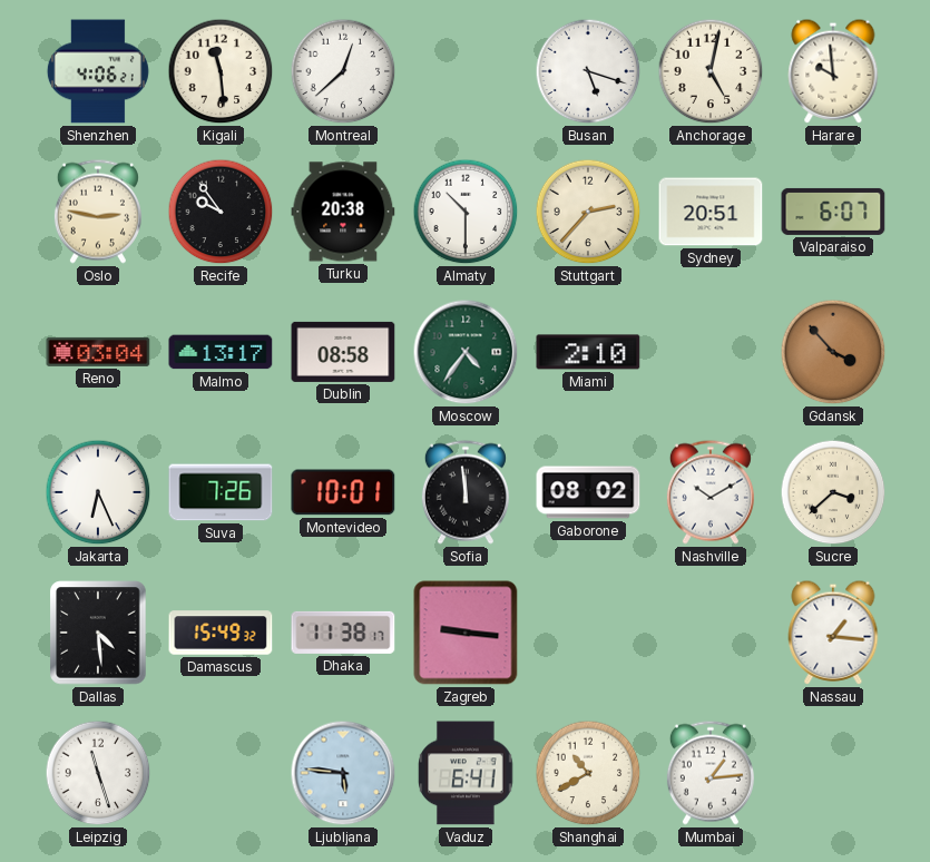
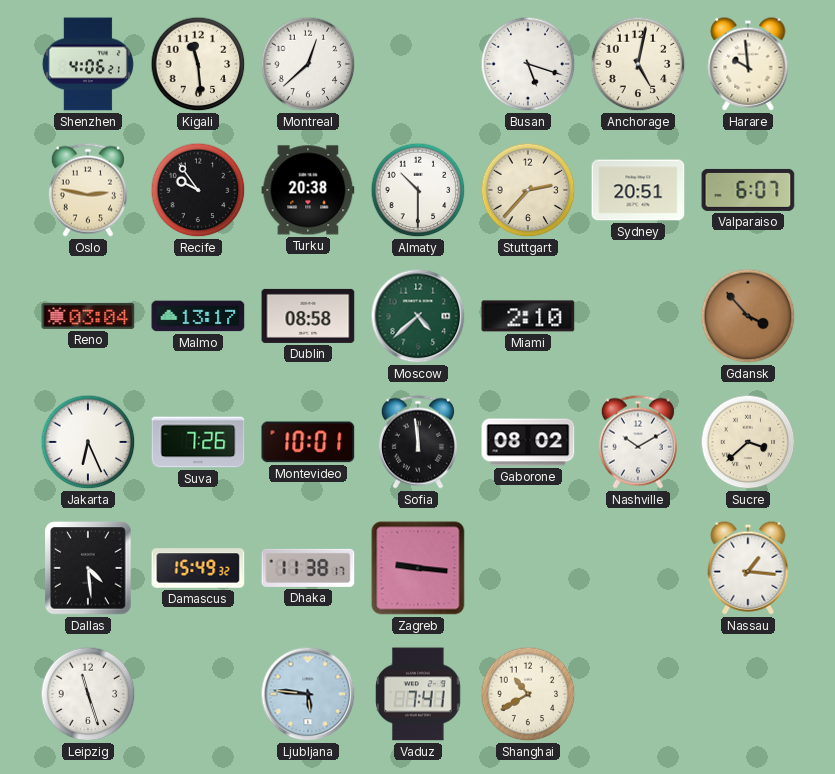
Moscow: 4:36 -> 4:38
Vaduz: 6:41 -> 7:41
Mumbai: 1:14 -> none
